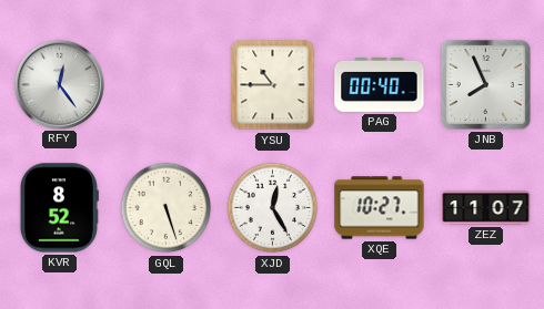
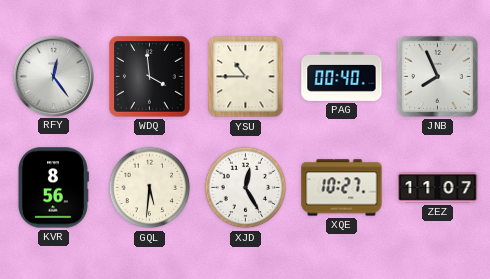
WDQ: none -> 3:59
KVR: 8:52 -> 8:56
GQL: 5:27 -> 5:31
